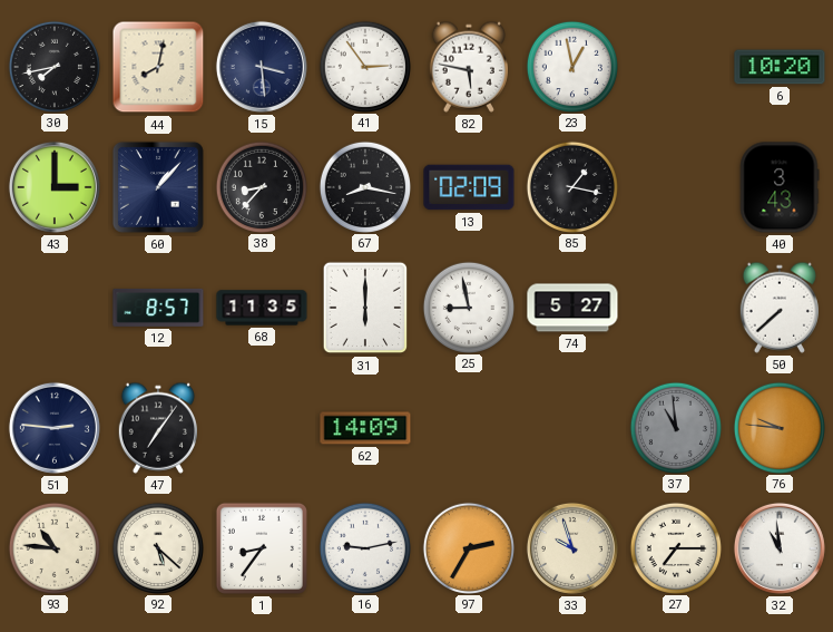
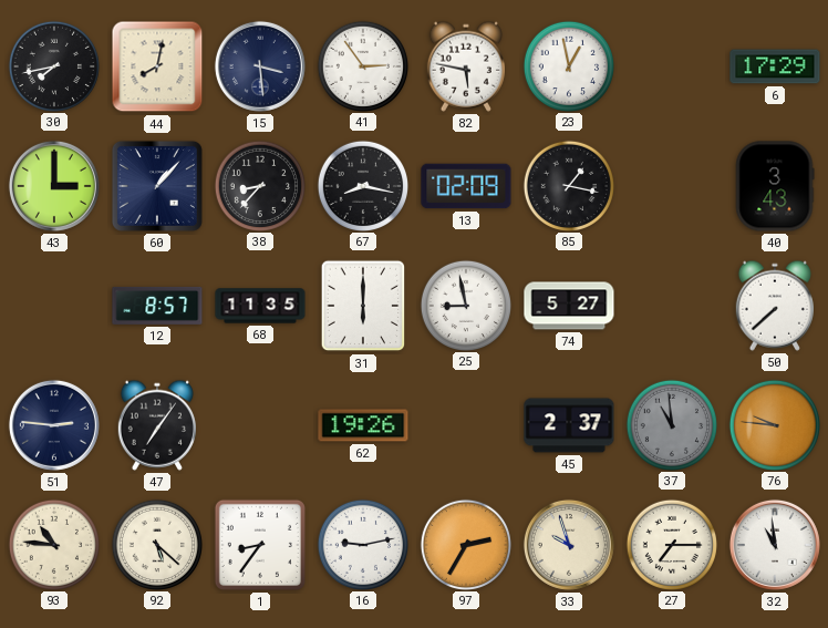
6: 10:20 -> 17:29
62: 14:09 -> 19:26
45: none -> 2:37
